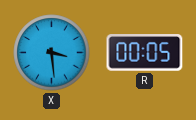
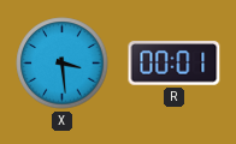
R: 00:05 -> 00:01
